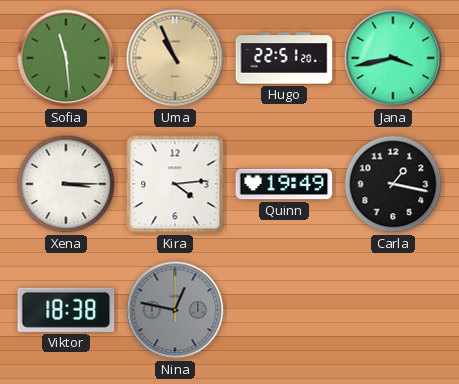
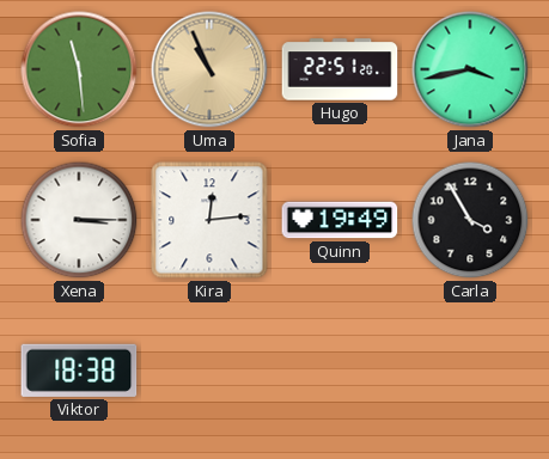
Kira: 4:14 -> 12:14
Carla: 1:17 -> 3:55
Nina: 12:47 -> none
